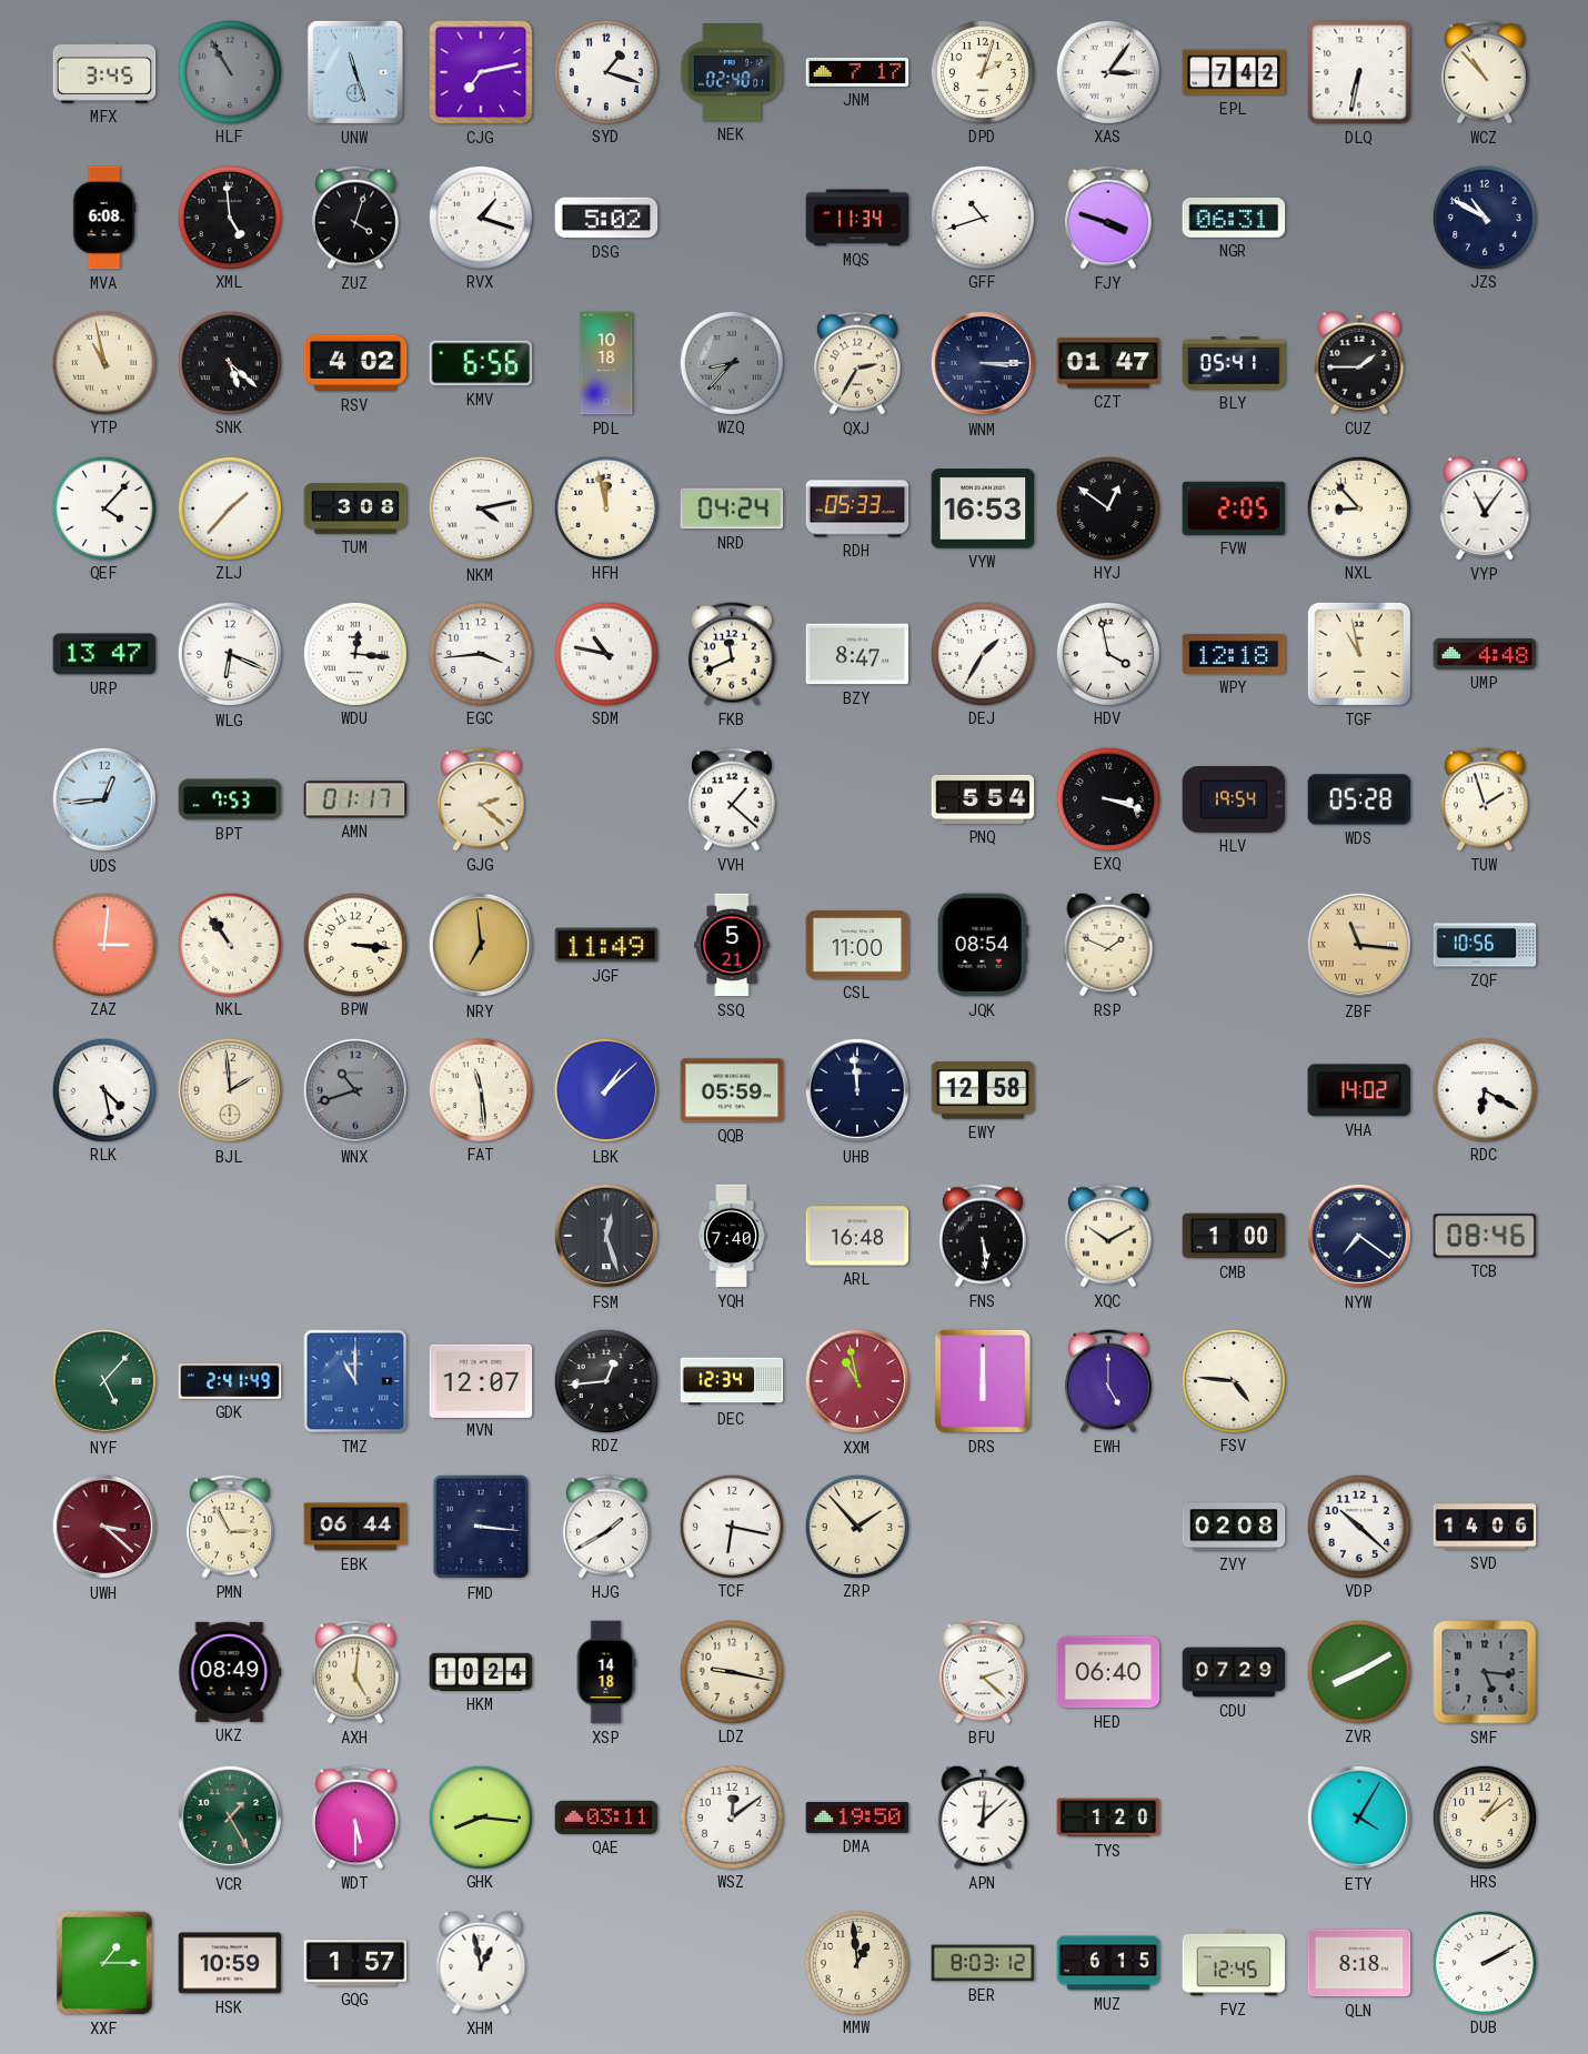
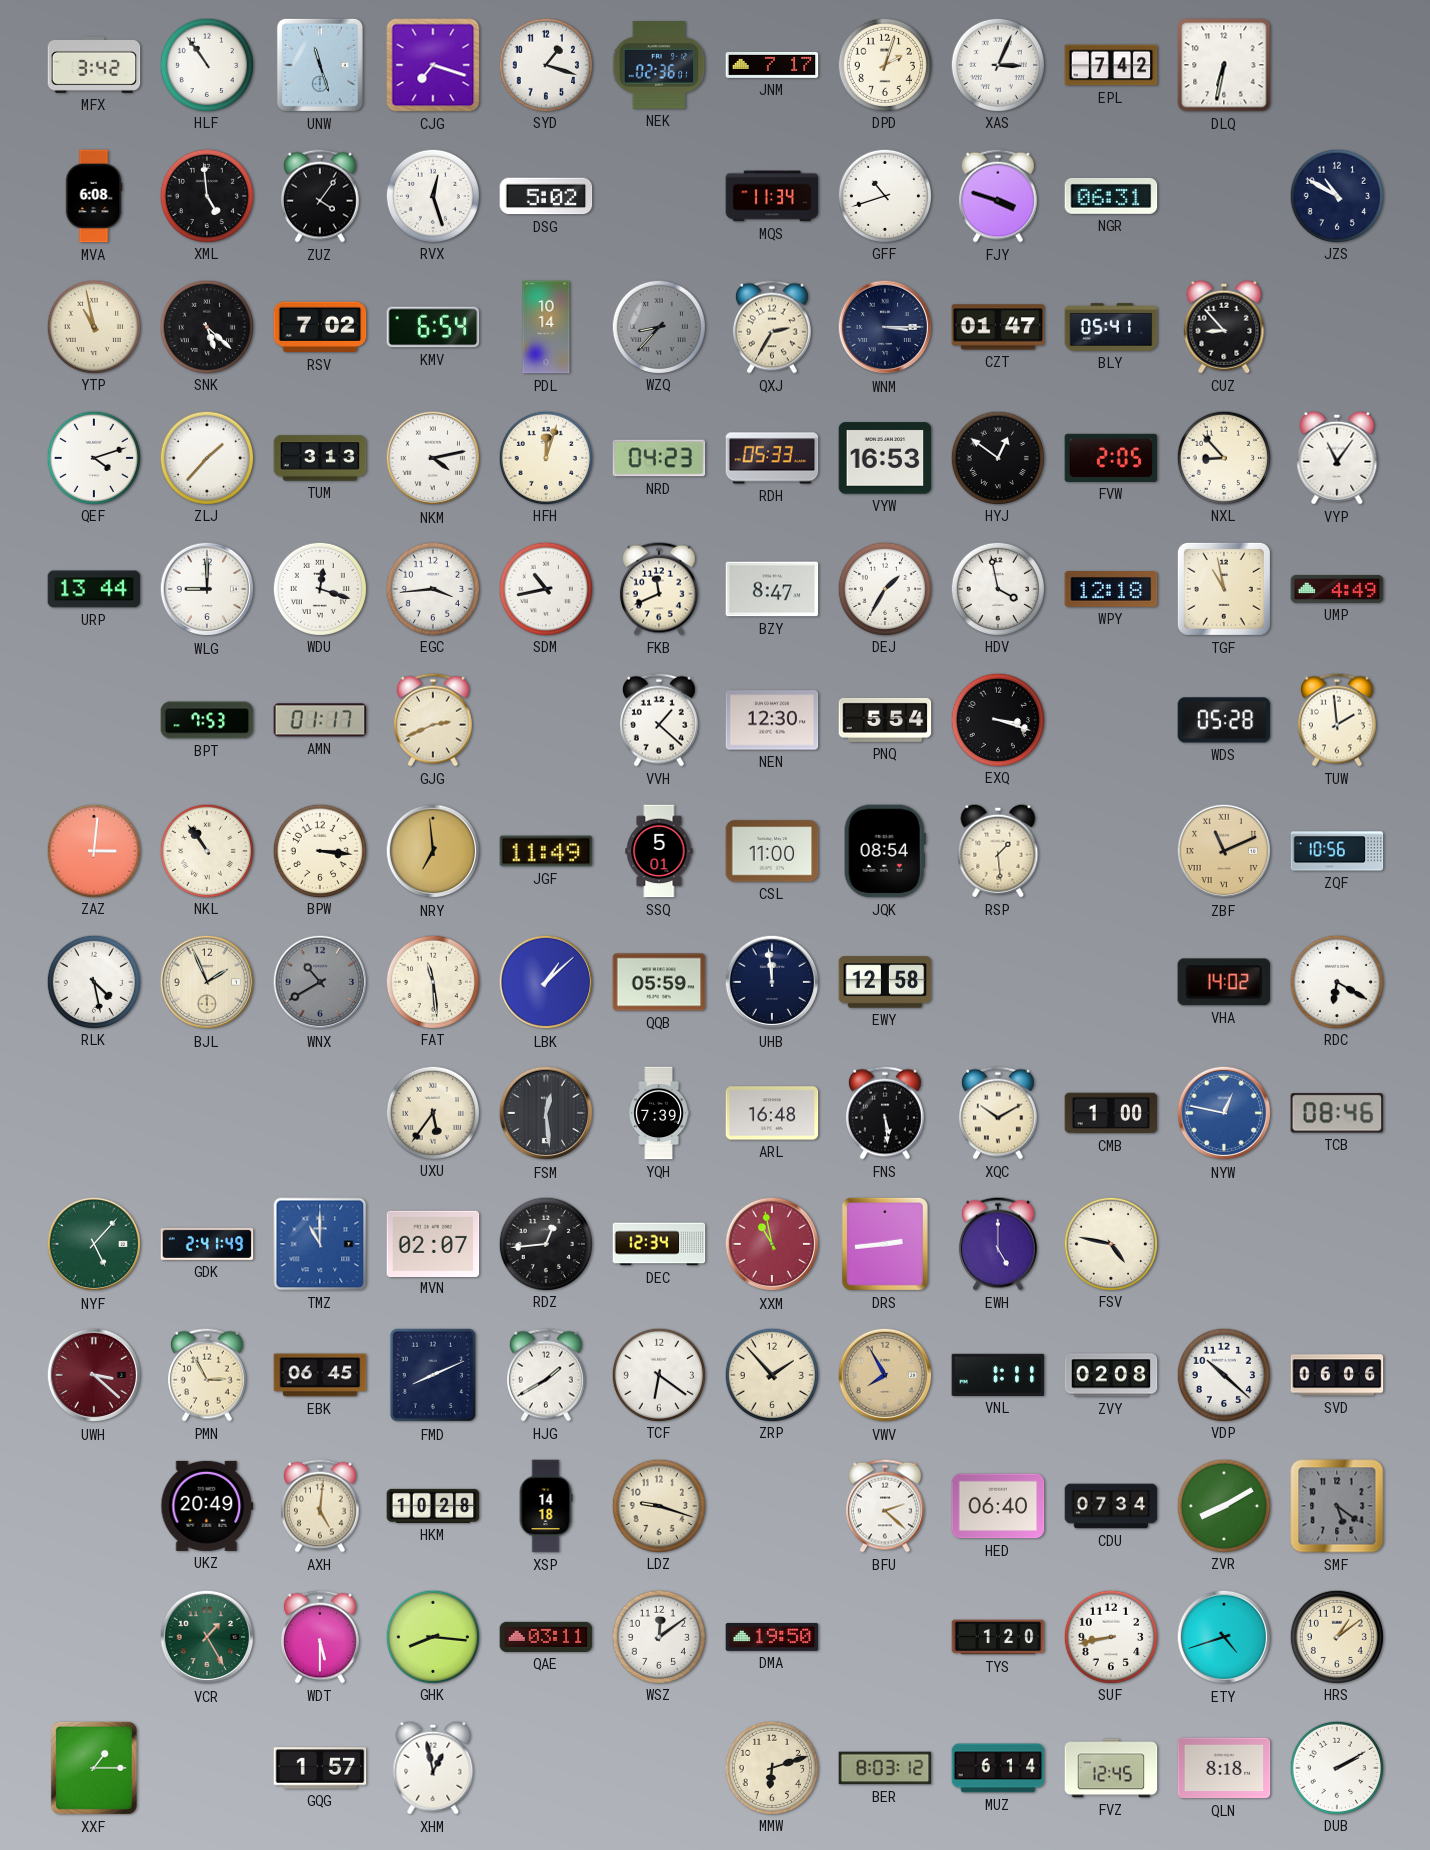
MFX: 3:45 -> 3:42
HLF: 10:55 -> 10:54
HLF dial: grey -> white
CJG: 7:13 -> 7:18
NEK: 02:40 -> 02:36
XAS: 3:06 -> 3:04
WCZ: 10:53 -> none
ZUZ: 4:03 -> 4:06
RVX: 1:18 -> 12:27
RSV: 4:02 -> 7:02
KMV: 6:56 -> 6:54
PDL: 10:18 -> 10:14
CUZ: 1:45 -> 8:53
QEF: 4:07 -> 4:12
TUM: 3:08 -> 3:13
HFH: 11:58 -> 12:03
NRD: 04:24 -> 04:23
URP: 13:47 -> 13:44
WLG: 6:19 -> 9:00
WDU: 12:16 -> 12:18
SDM: 10:47 -> 10:43
UMP: 4:48 -> 4:49
UDS: 12:44 -> none
GJG: 2:22 -> 2:41
NEN: none -> 12:30
HLV: 19:54 -> none
TUW: 1:57 -> 1:59
SSQ: 5:21 -> 5:01
RSP: 1:49 -> 1:29
ZBF: 11:16 -> 11:11
BJL: 1:59 -> 1:56
WNX: 10:42 -> 10:40
UXU: none -> 5:36
FSM: 12:27 -> 12:29
YQH: 7:40 -> 7:39
NYW: 7:21 -> 12:47
NYW dial: navy -> blue
MVN: 12:07 -> 02:07
DRS: 6:00 -> 2:44
FSV: 4:46 -> 4:47
EBK: 06:44 -> 06:45
FMD: 3:16 -> 8:11
TCF: 6:17 -> 6:21
VWV: none -> 7:55
VNL: none -> 1:11
SVD: 14:06 -> 06:06
UKZ: 08:49 -> 20:49
HKM: 10:24 -> 10:28
LDZ: 9:17 -> 9:18
CDU: 07:29 -> 07:34
SMF: 5:16 -> 5:21
APN: 12:08 -> none
SUF: none -> 8:43
ETY: 4:05 -> 4:42
HSK: 10:59 -> none
MMW: 12:59 -> 6:12
MUZ: 6:15 -> 6:14
